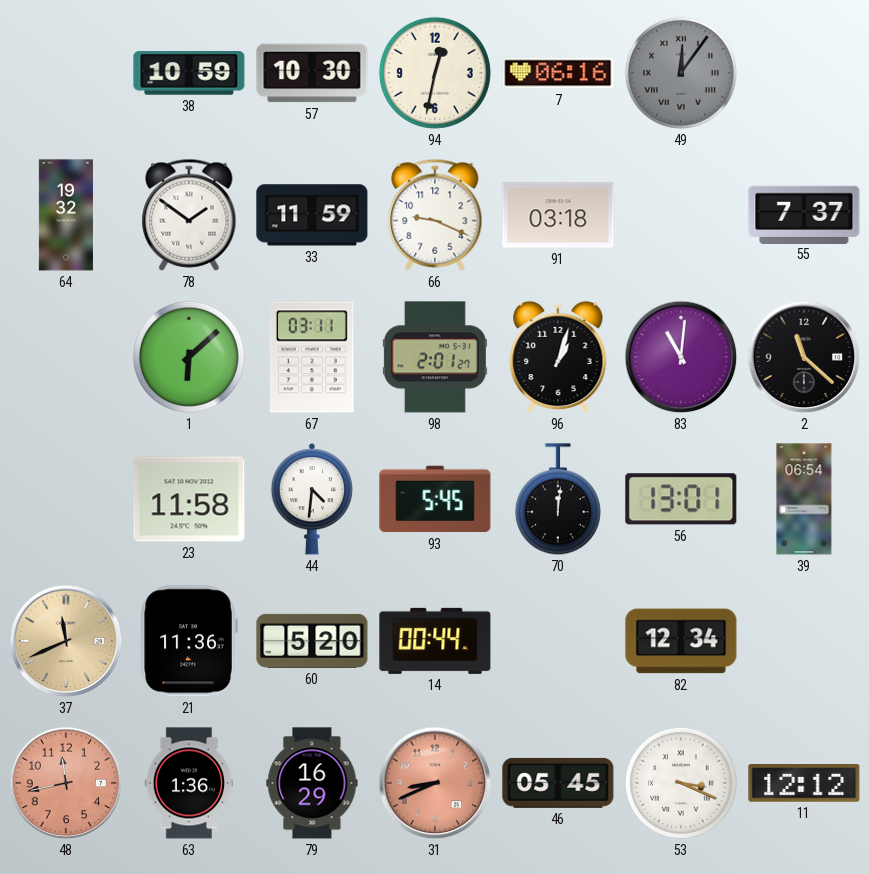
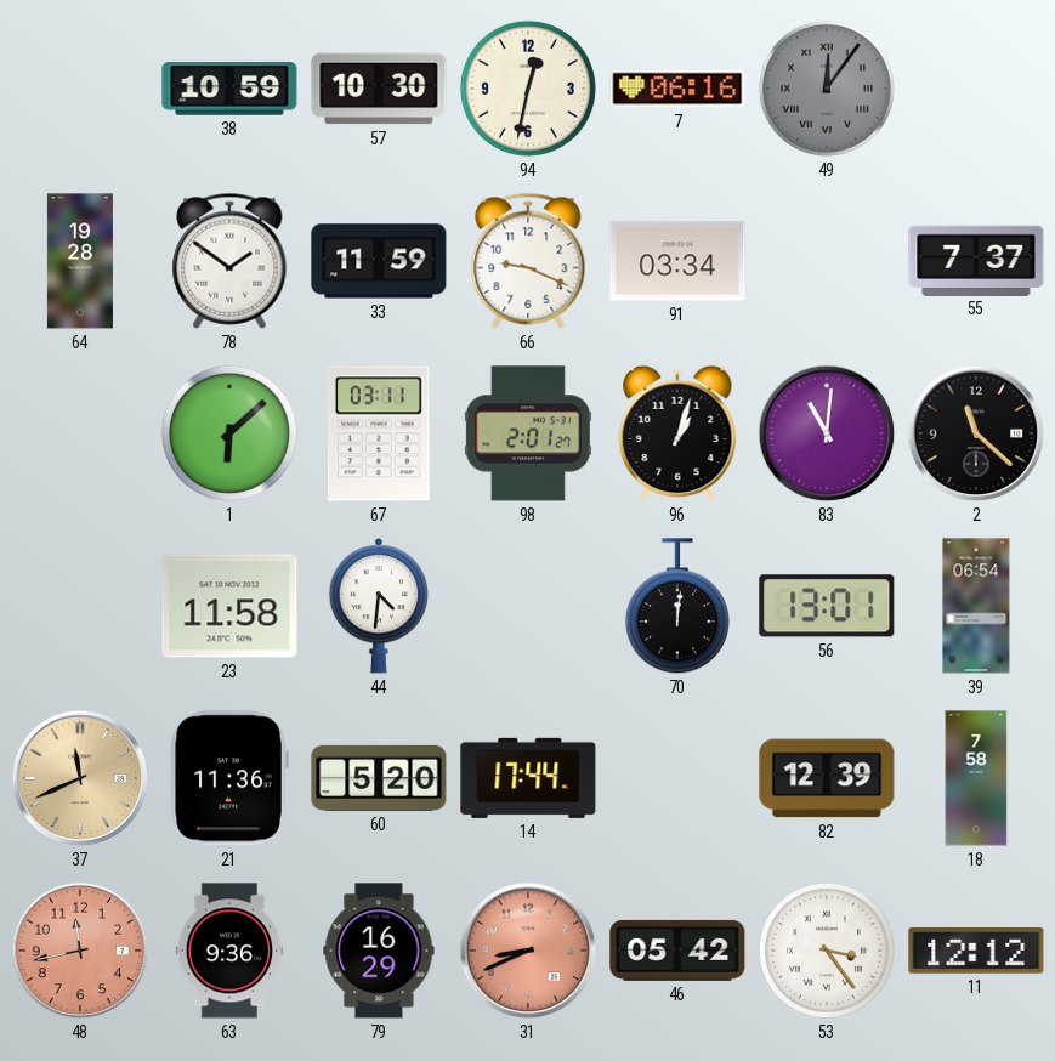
64: 19:32 -> 19:28
91: 03:18 -> 03:34
93: 5:45 -> none
14: 00:44 -> 17:44
82: 12:34 -> 12:39
18: none -> 7:58
63: 1:36 -> 9:36
46: 05:45 -> 05:42
53: 3:19 -> 3:24
